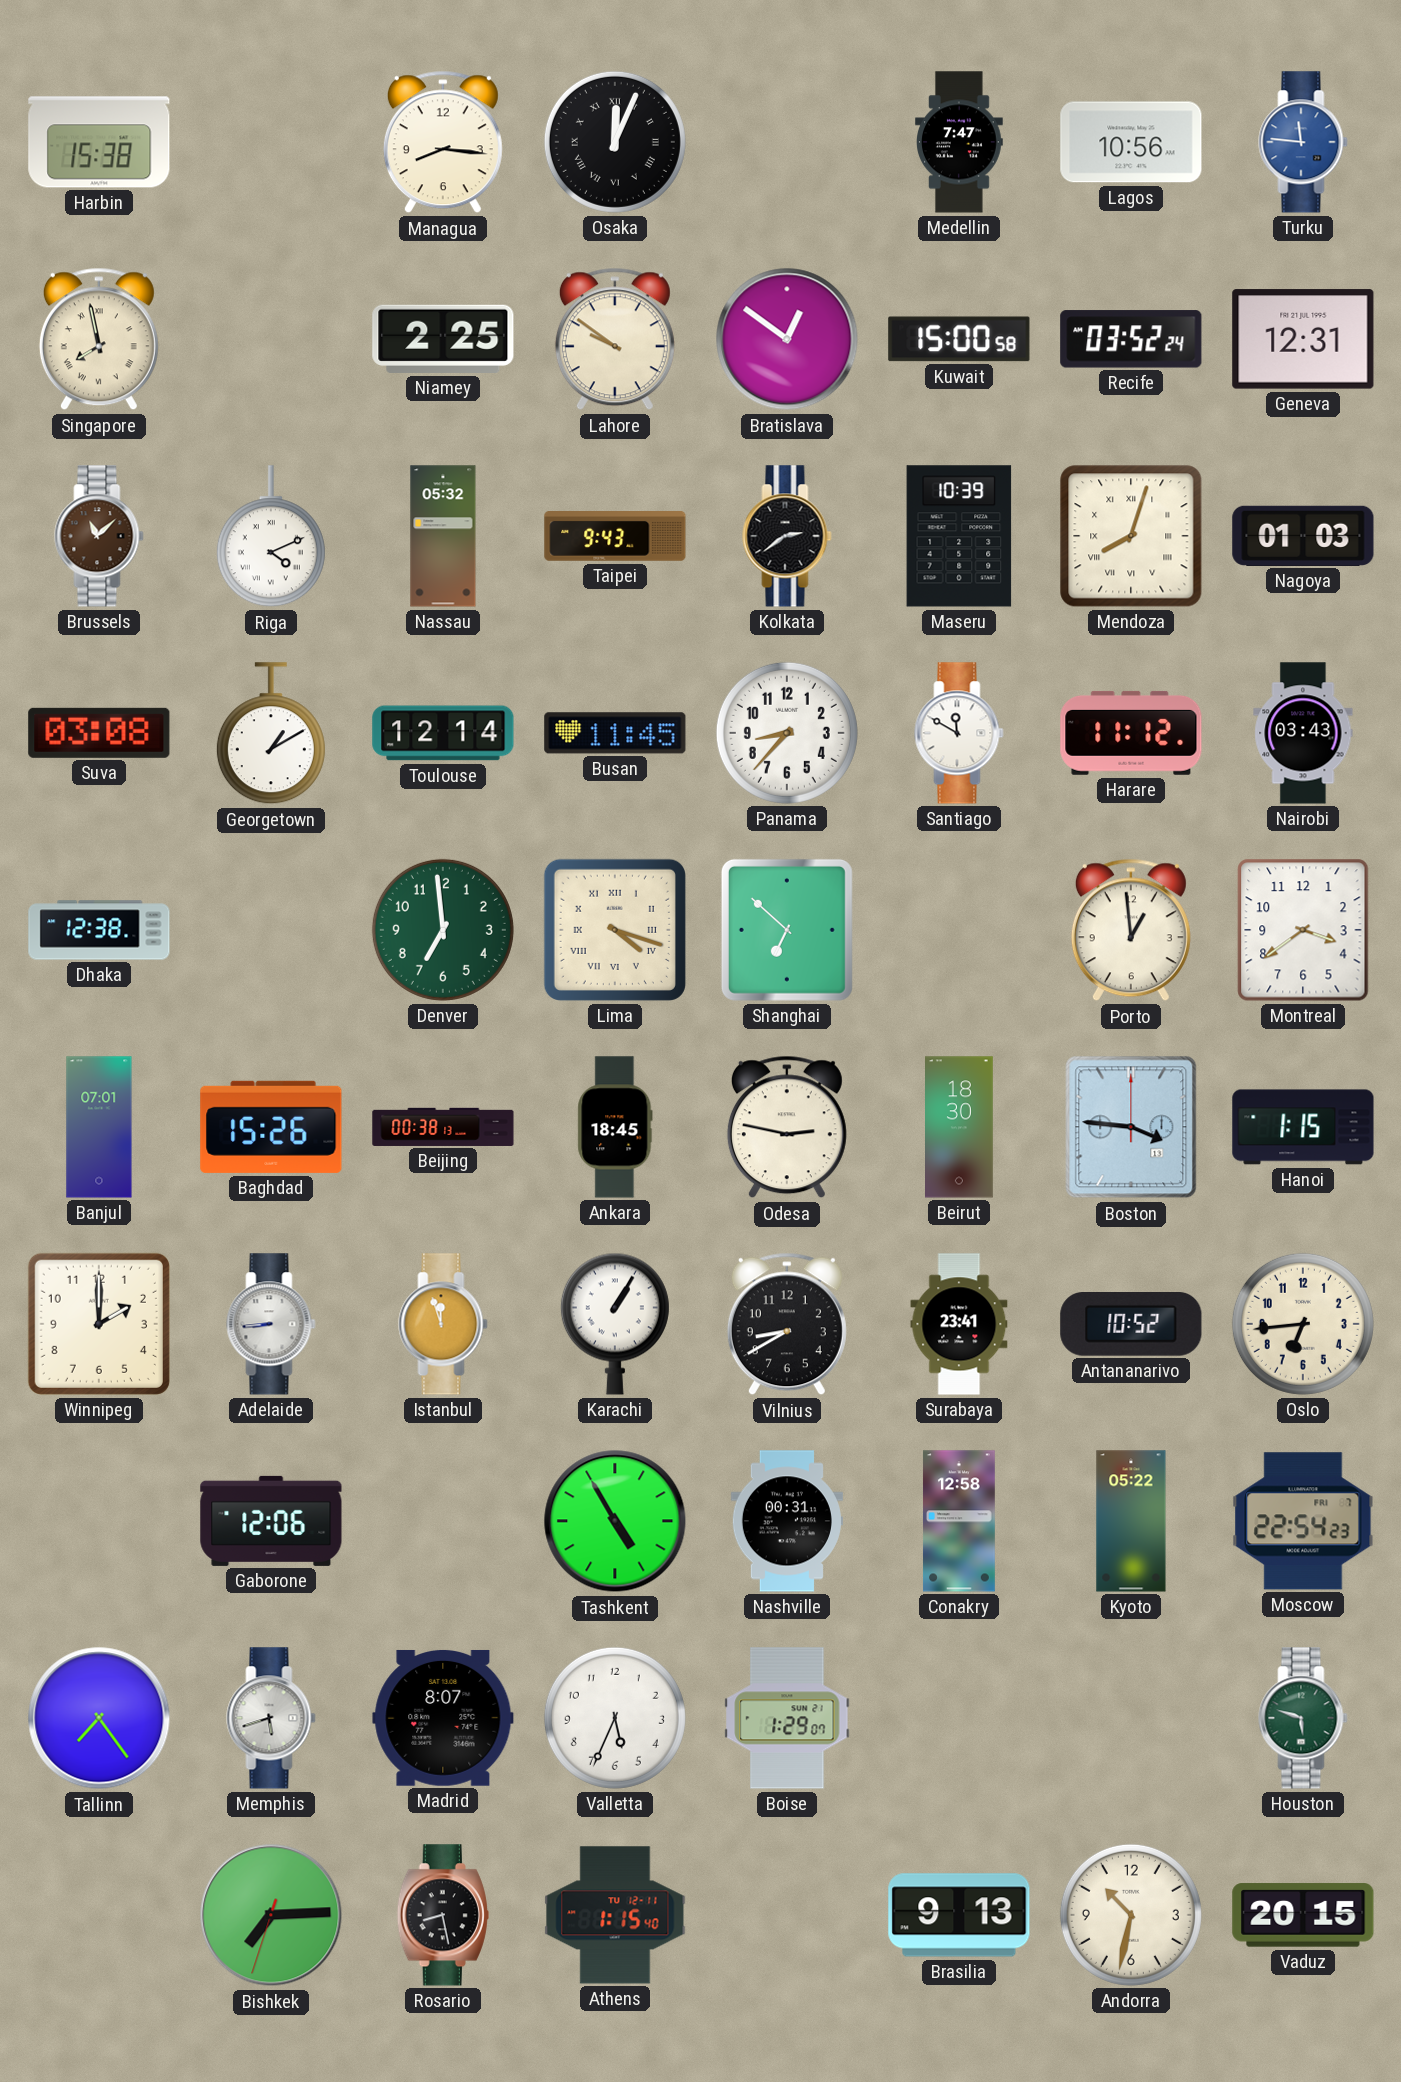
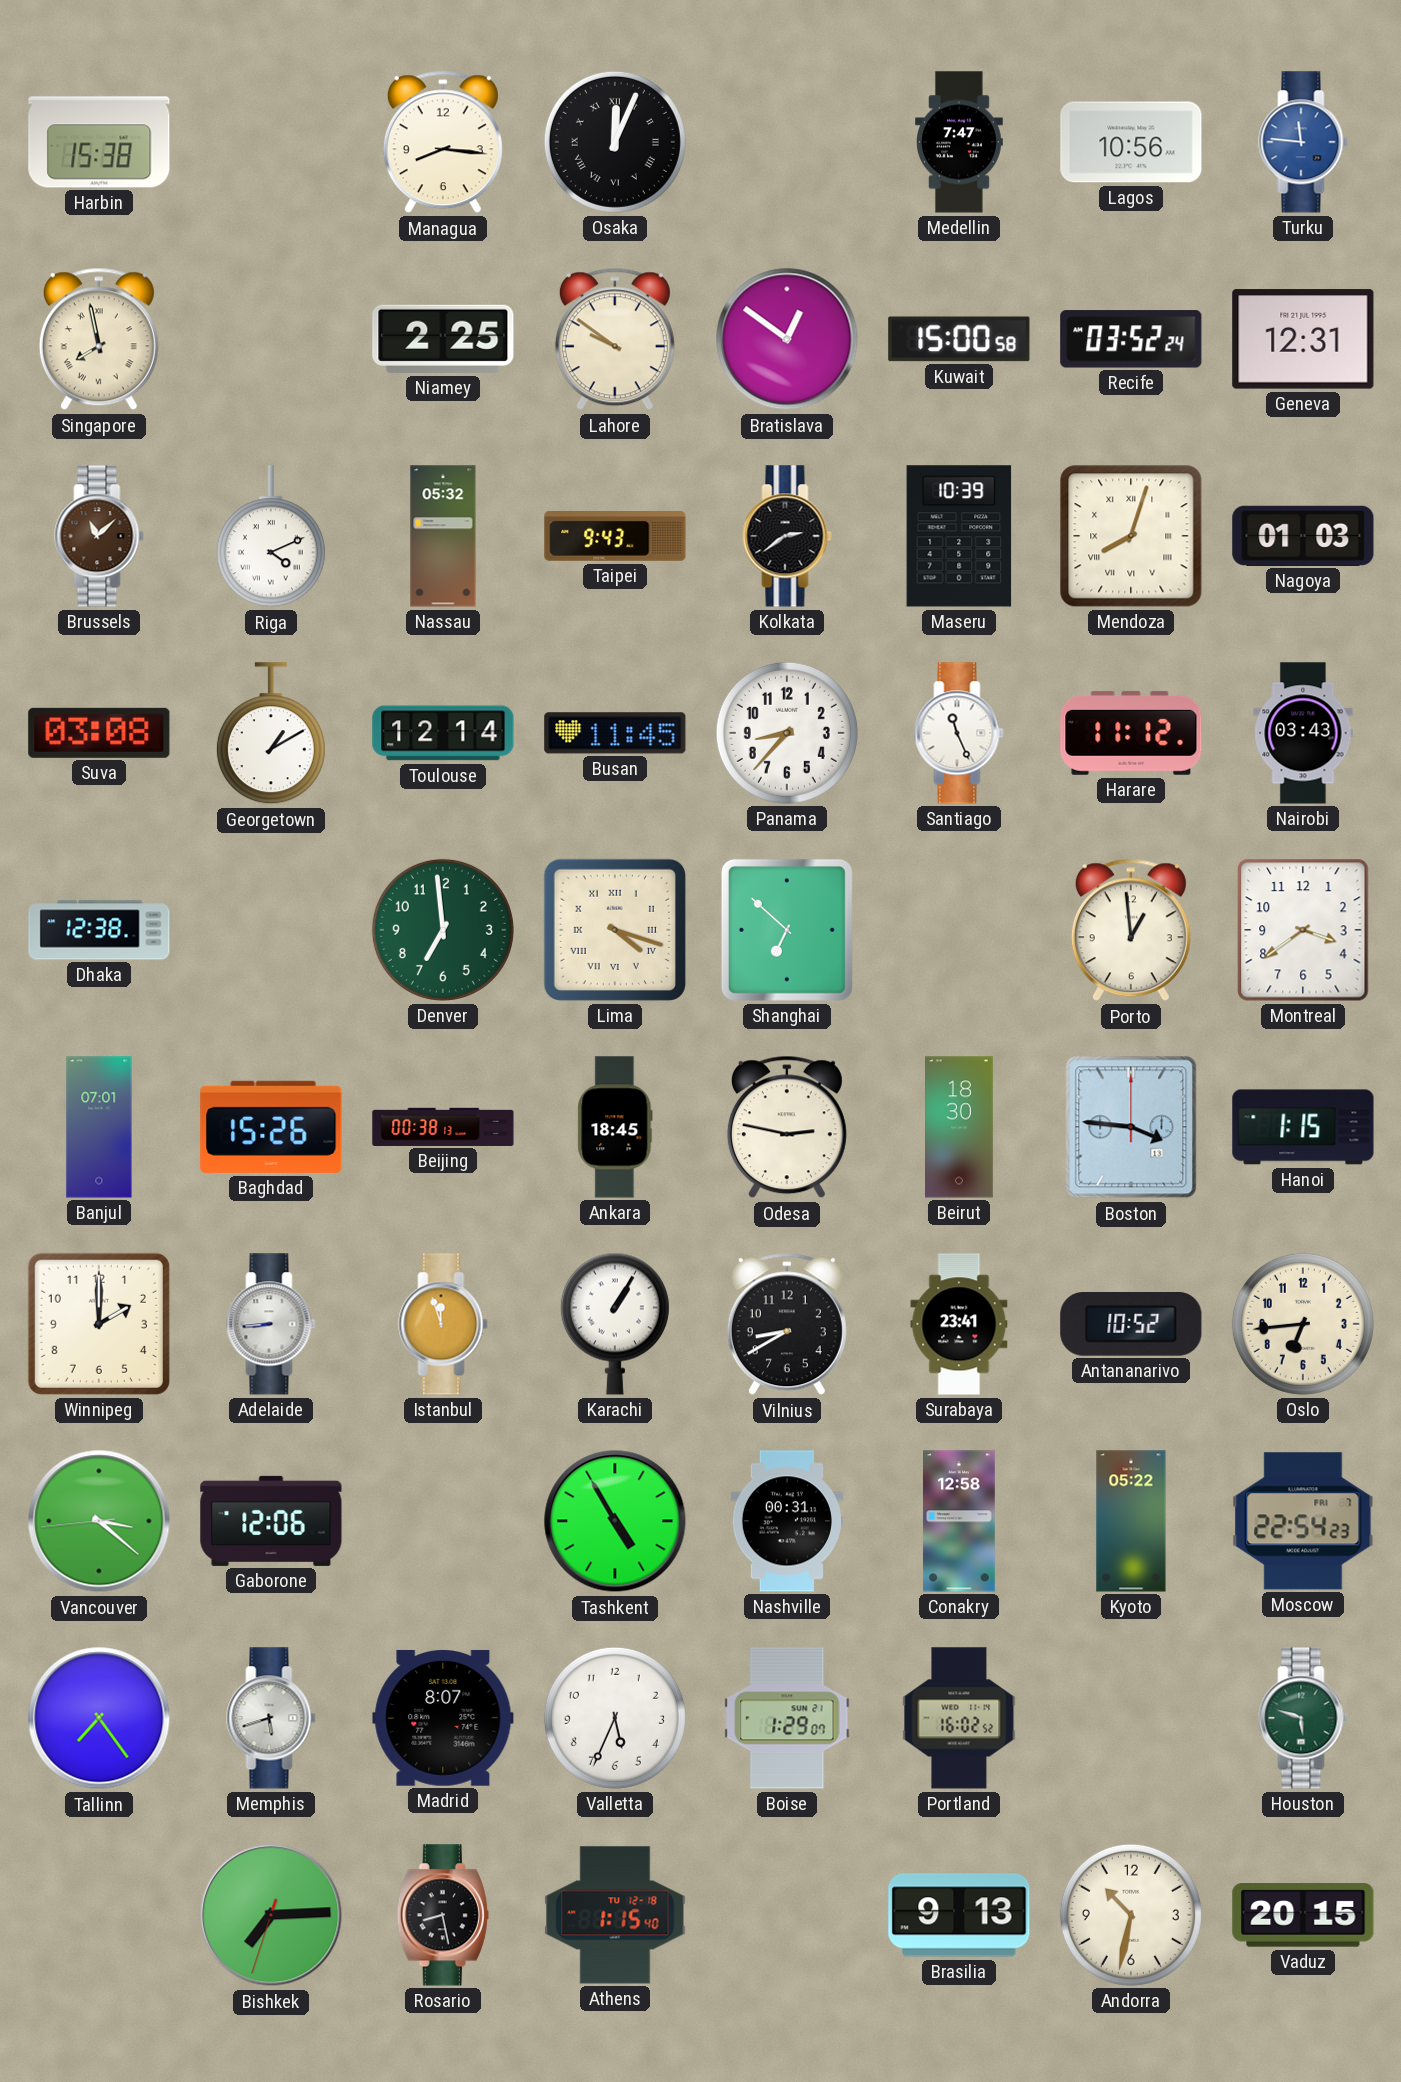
Santiago: 11:50 -> 11:26
Vancouver: none -> 3:21
Portland: none -> 16:02
Athens date: TU 12-11 -> TU 12-18
